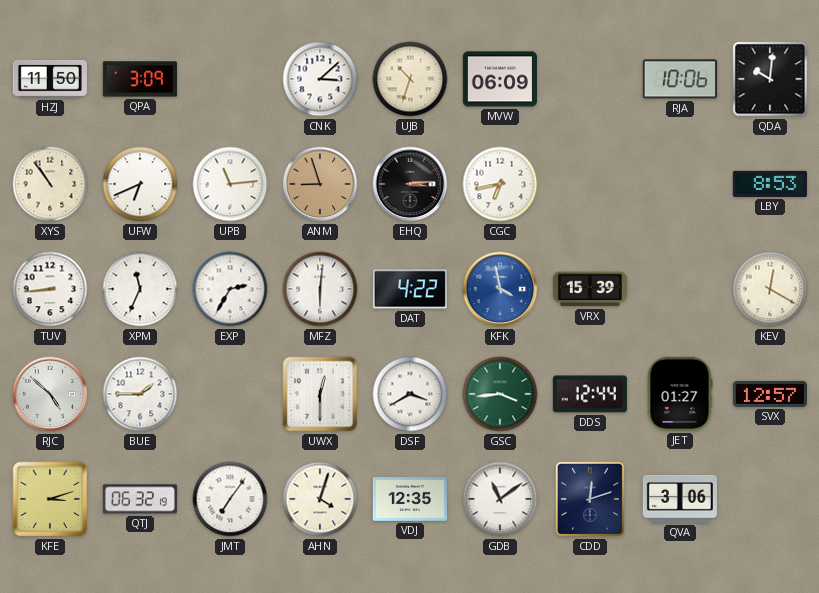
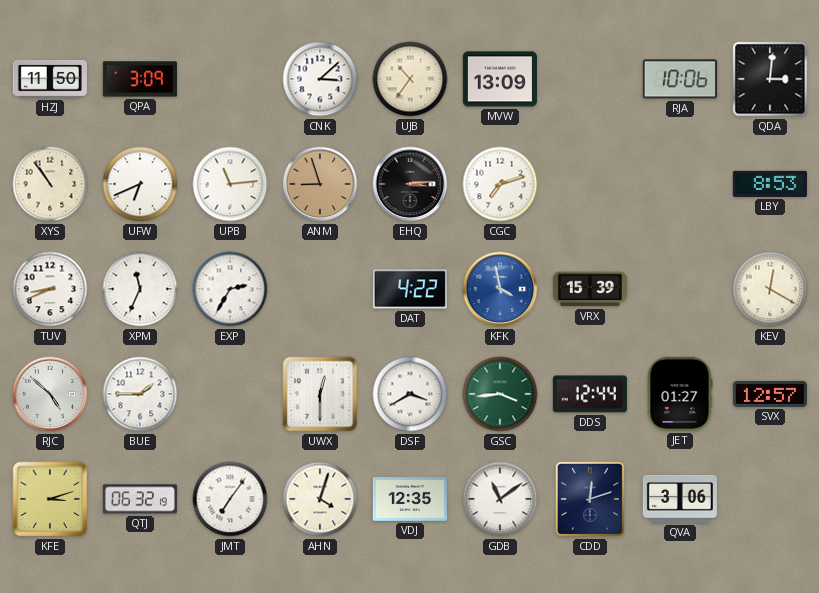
UJB: 10:33 -> 10:36
MVW: 06:09 -> 13:09
QDA: 10:01 -> 3:01
CGC: 6:43 -> 7:12
TUV: 8:44 -> 8:41
MFZ: 6:01 -> none
